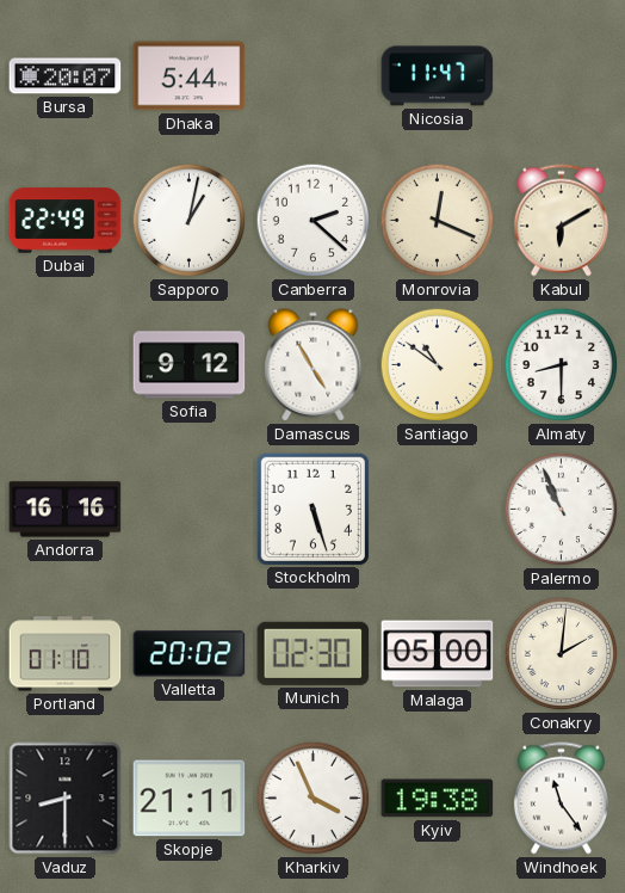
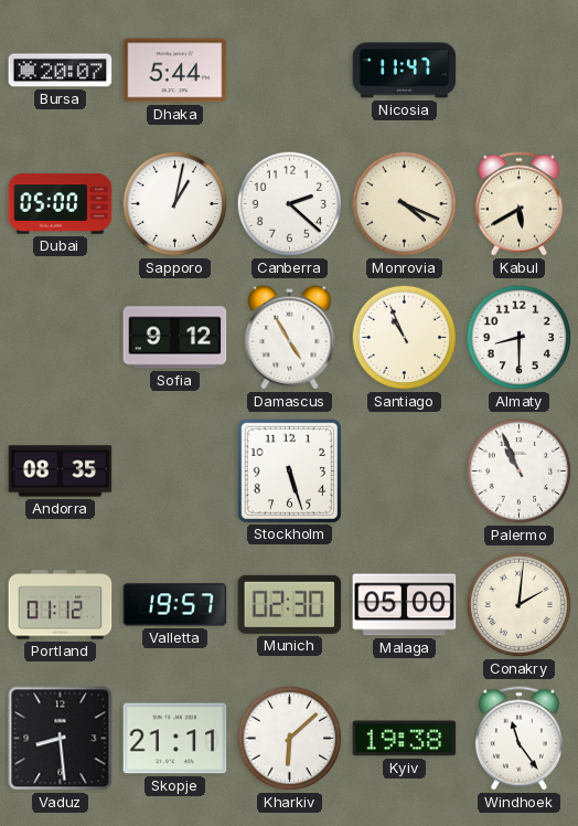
Dubai: 22:49 -> 05:00
Monrovia: 12:19 -> 4:19
Kabul: 6:10 -> 5:40
Santiago: 10:51 -> 10:56
Andorra: 16:16 -> 08:35
Portland: 01:10 -> 01:12
Valletta: 20:02 -> 19:57
Vaduz: 8:30 -> 8:29
Kharkiv: 3:56 -> 6:08
